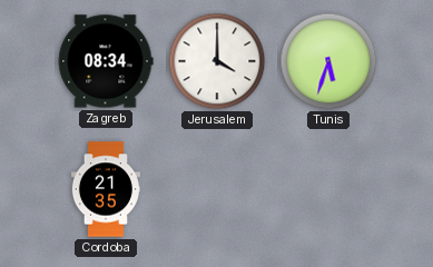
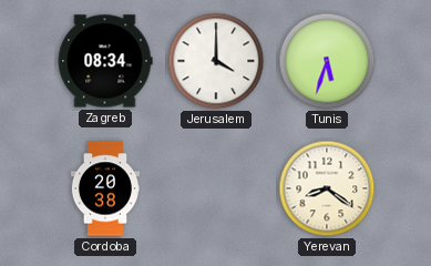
Cordoba: 21:35 -> 20:38
Yerevan: none -> 8:21
